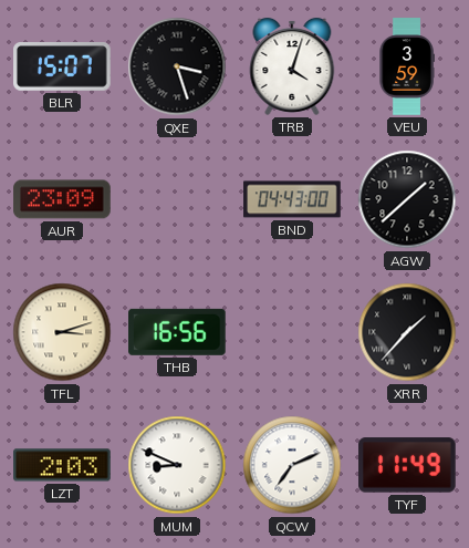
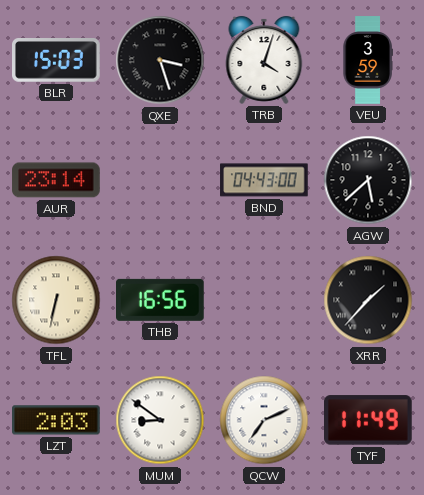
BLR: 15:07 -> 15:03
AUR: 23:09 -> 23:14
AGW: 1:38 -> 5:38
TFL: 3:12 -> 6:32
MUM: 8:49 -> 8:51
